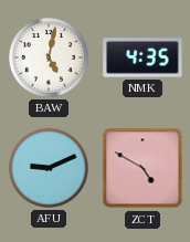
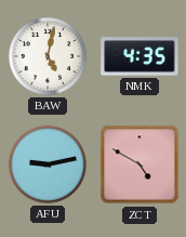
AFU: 9:11 -> 9:13
